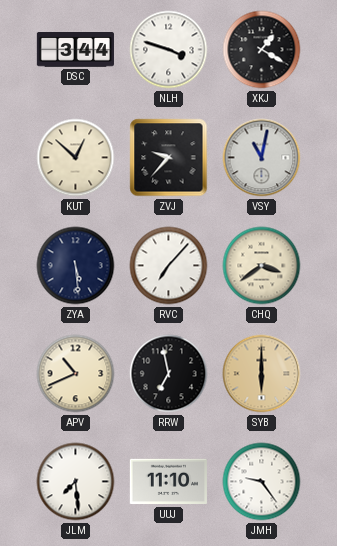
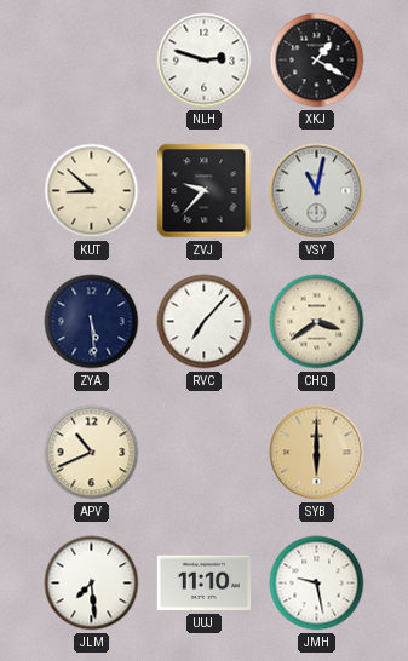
DSC: 3:44 -> none
NLH: 3:48 -> 2:48
KUT: 12:52 -> 8:52
RRW: 6:58 -> none
JMH: 9:24 -> 9:28
